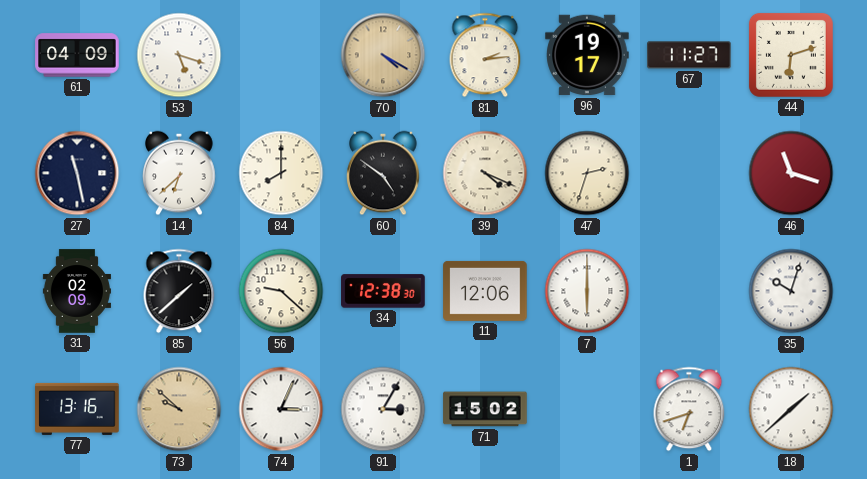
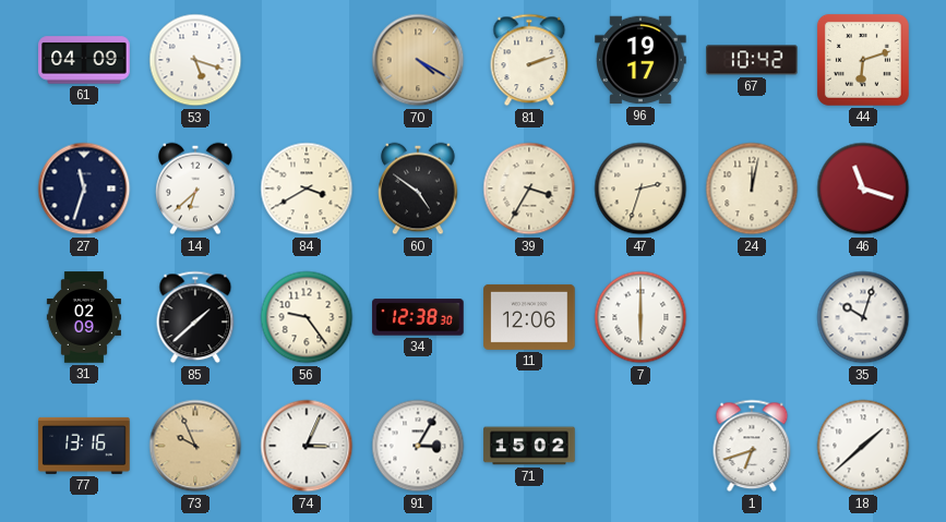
81: 2:14 -> 2:12
67: 11:27 -> 10:42
27: 11:28 -> 11:33
84: 8:00 -> 3:40
39: 4:19 -> 3:35
24: none -> 12:02
56: 9:22 -> 9:24
73: 9:52 -> 9:56
